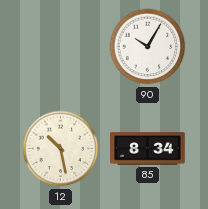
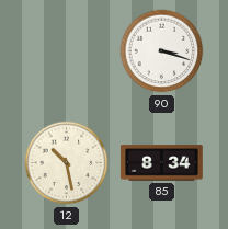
90: 10:05 -> 3:18
